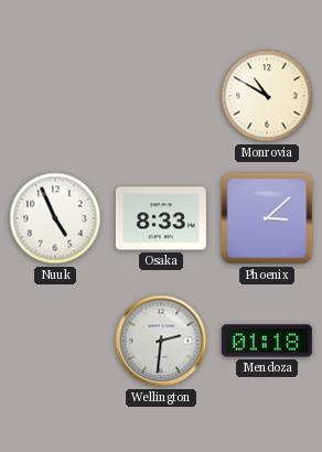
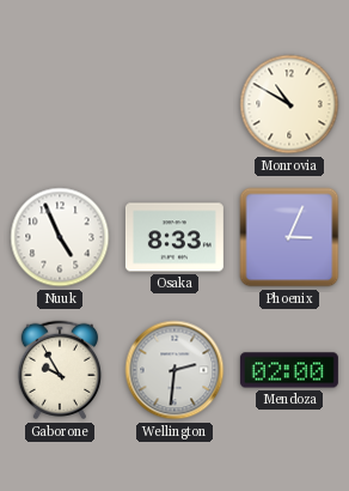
Phoenix: 3:08 -> 3:04
Gaborone: none -> 9:55
Mendoza: 01:18 -> 02:00
